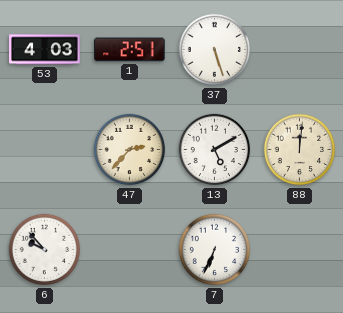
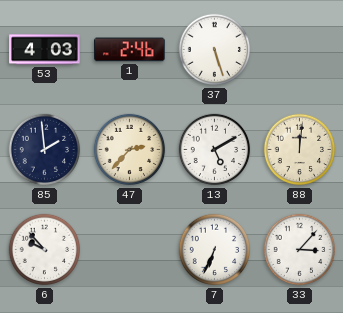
1: 2:51 -> 2:46
85: none -> 1:59
33: none -> 3:07
